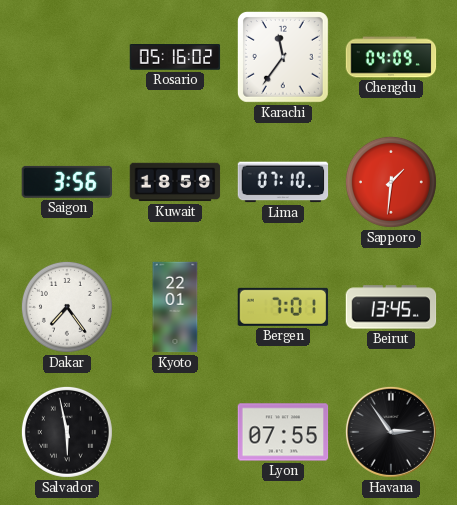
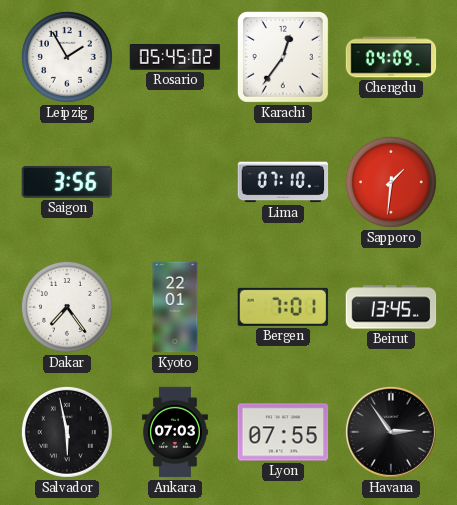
Leipzig: none -> 1:55
Rosario: 05:16 -> 05:45
Karachi: 11:36 -> 12:36
Kuwait: 18:59 -> none
Ankara: none -> 07:03
